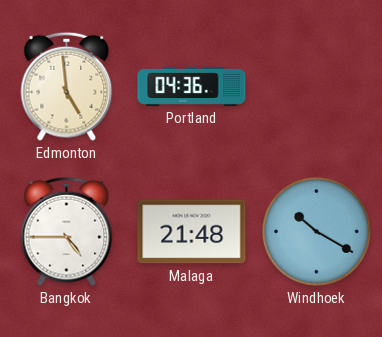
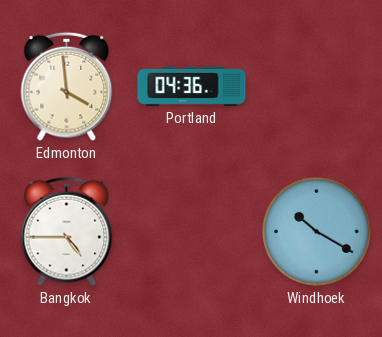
Edmonton: 4:59 -> 3:59
Malaga: 21:48 -> none
